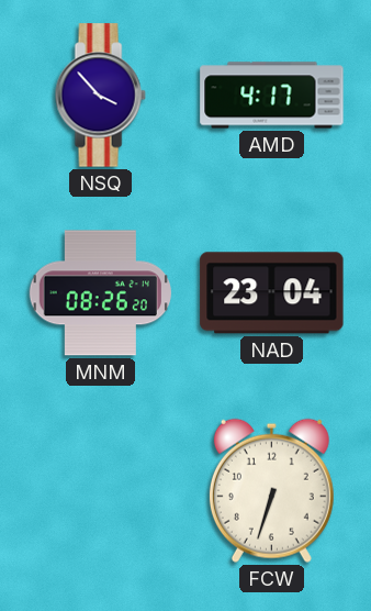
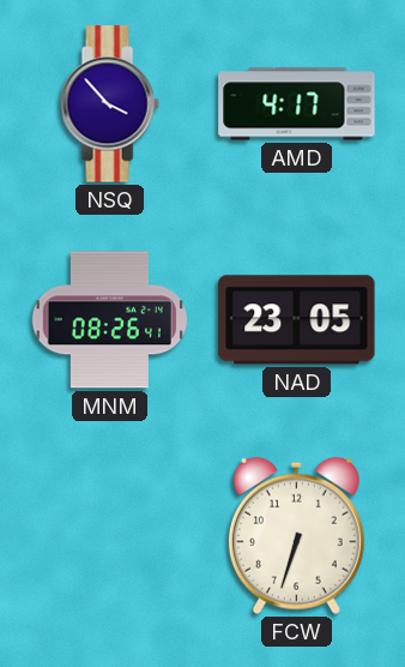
MNM: 08:26:20 -> 08:26:41
NAD: 23:04 -> 23:05
